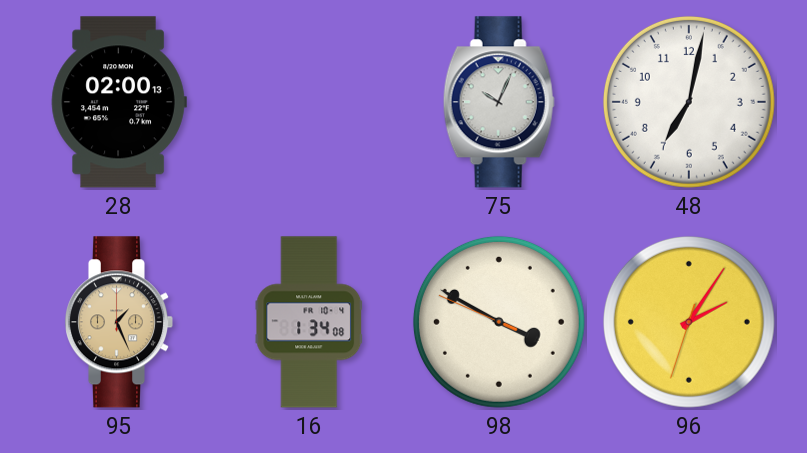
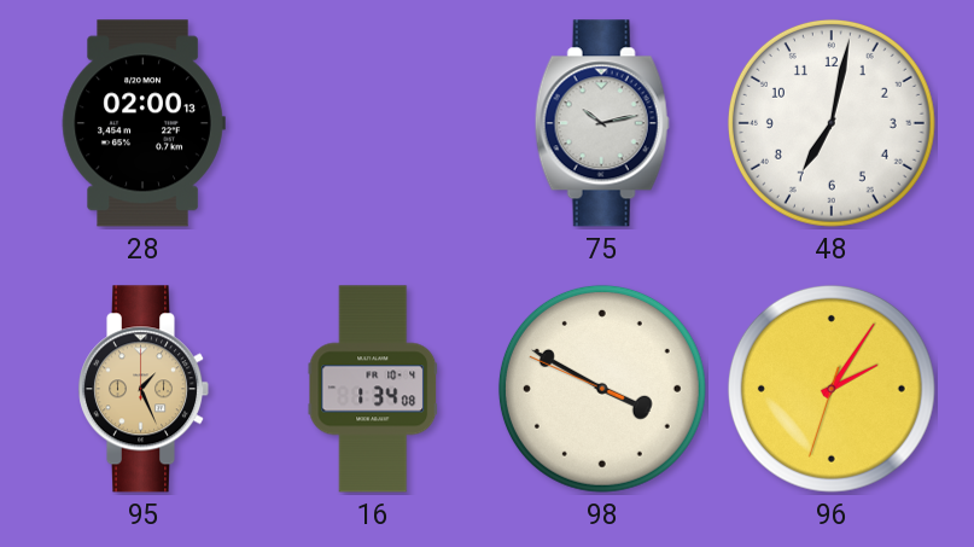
75: 10:04 -> 10:13
